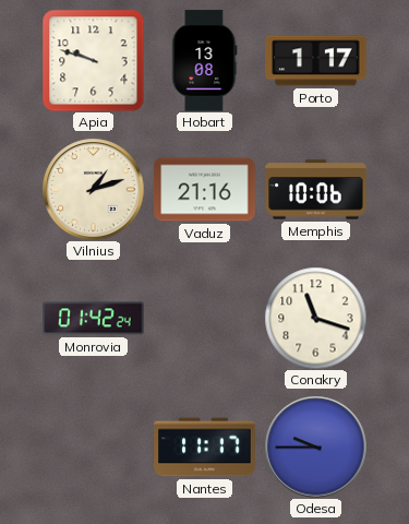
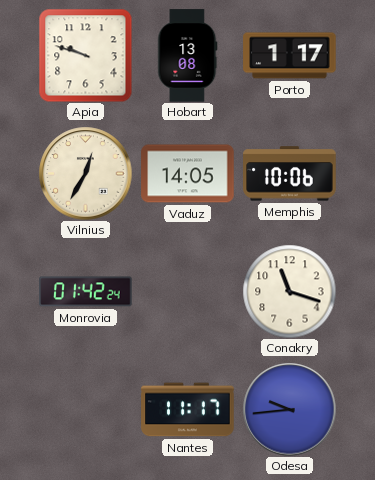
Vilnius: 1:12 -> 12:35
Vaduz: 21:16 -> 14:05
Odesa: 9:45 -> 9:44
